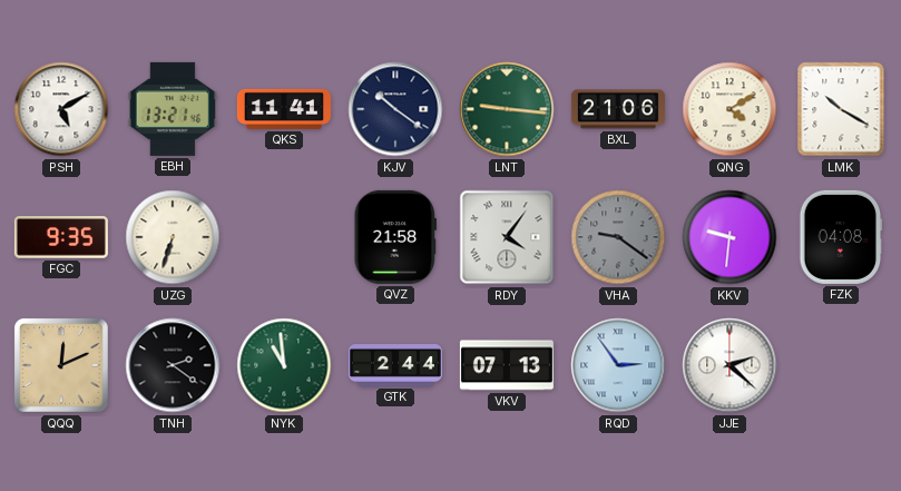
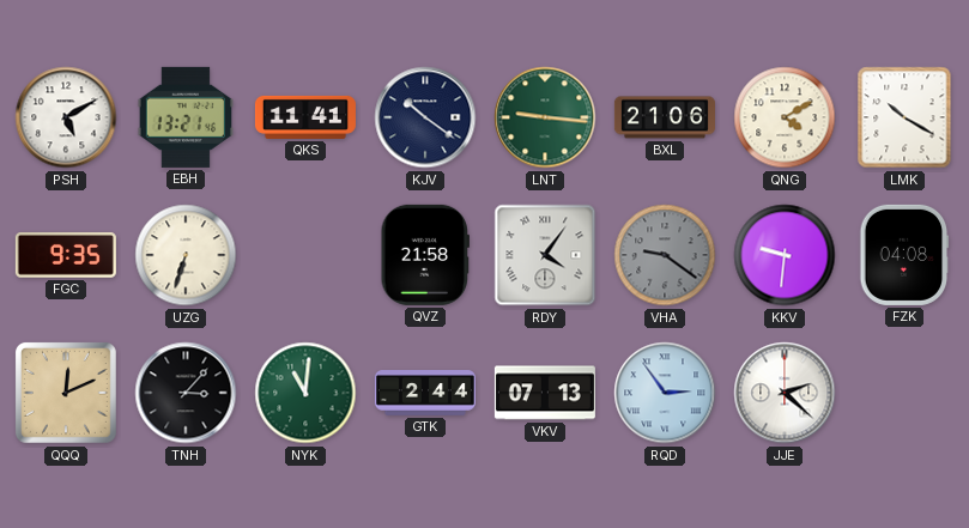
TNH: 2:21 -> 3:07
NYK: 10:59 -> 11:01
